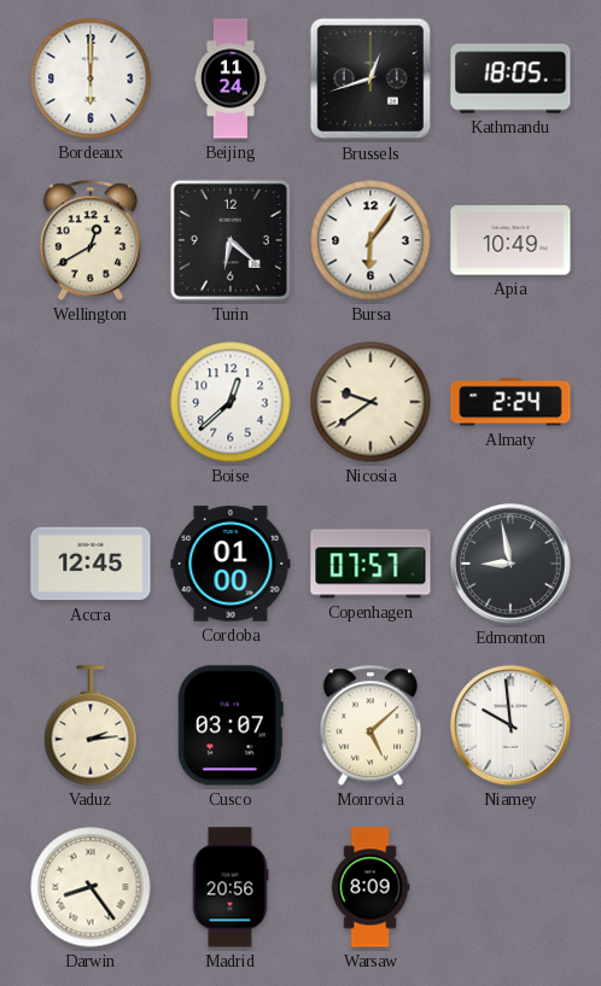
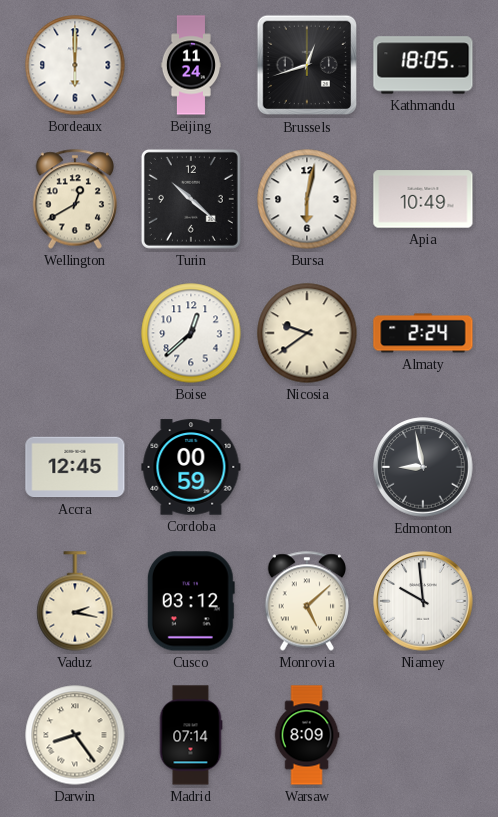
Turin: 6:22 -> 10:22
Bursa: 6:06 -> 6:02
Cordoba: 01:00 -> 00:59
Copenhagen: 07:57 -> none
Vaduz: 2:14 -> 2:17
Cusco: 03:07 -> 03:12
Madrid: 20:56 -> 07:14
